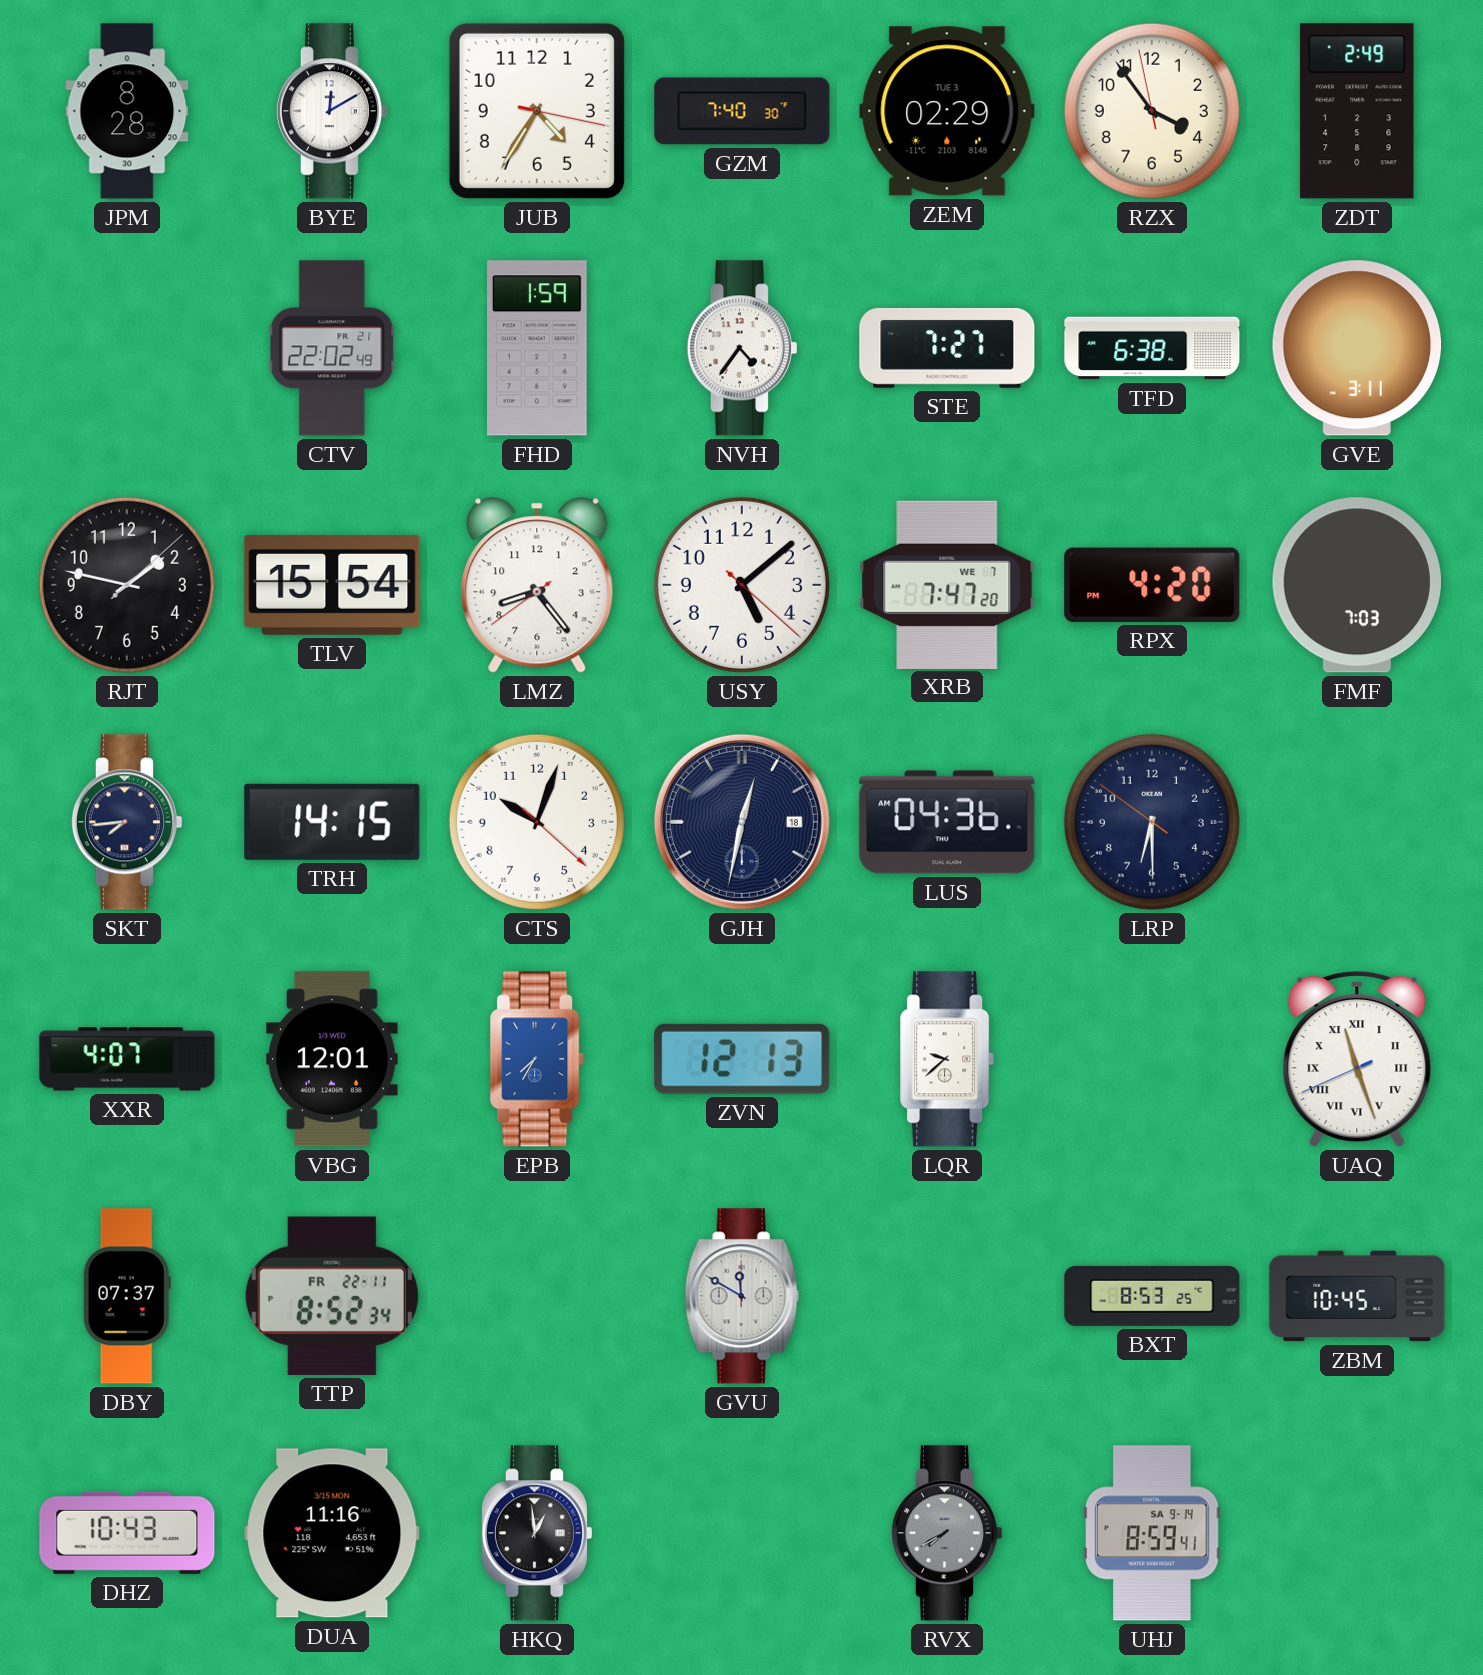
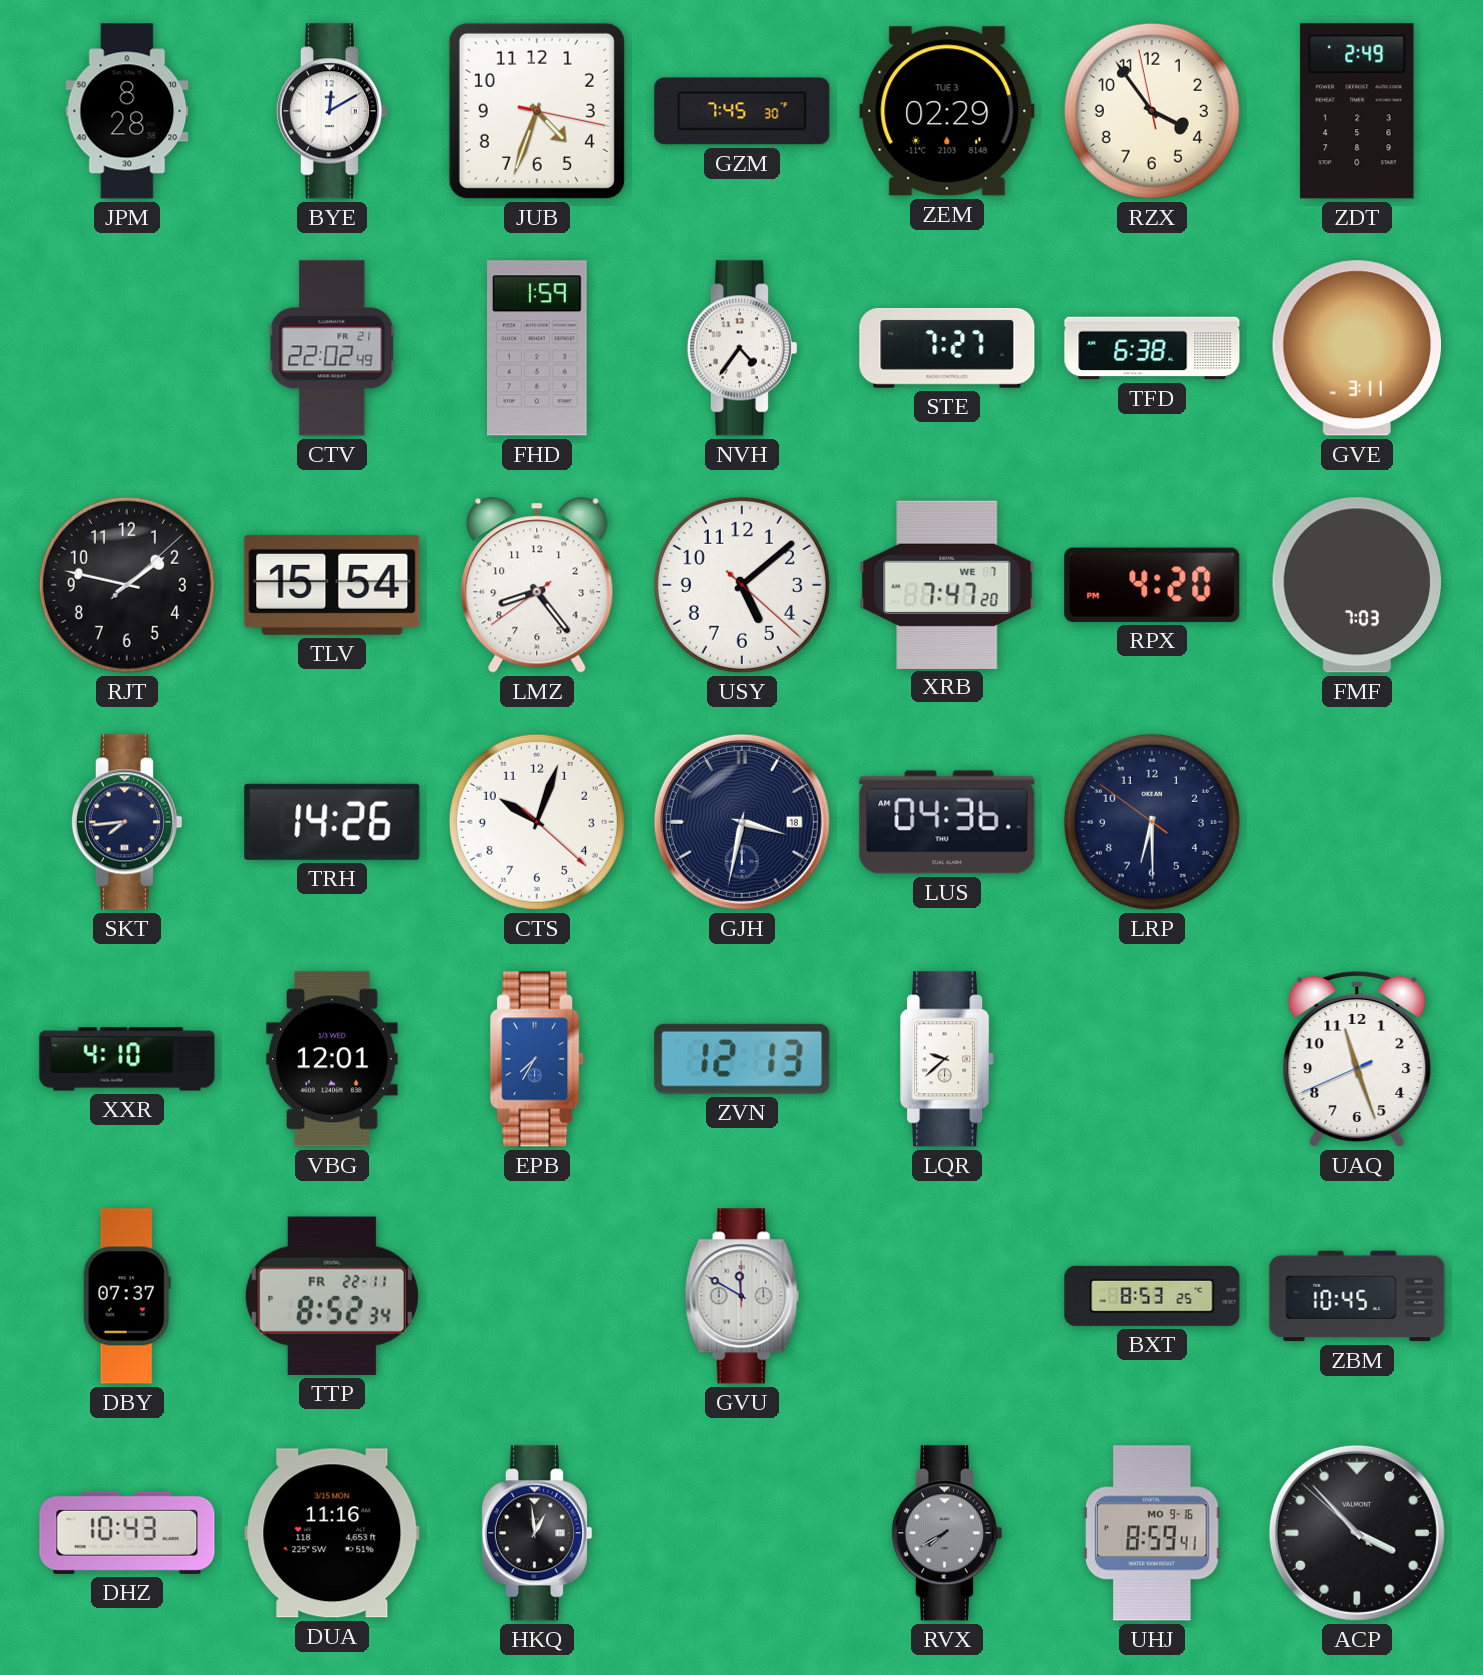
JUB: 4:35 -> 4:33
GZM: 7:40 -> 7:45
TRH: 14:15 -> 14:26
GJH: 12:32 -> 3:32
XXR: 4:07 -> 4:10
UAQ numerals: Roman -> Arabic
UHJ date: SA 9-14 -> MO 9-16
ACP: none -> 3:52
